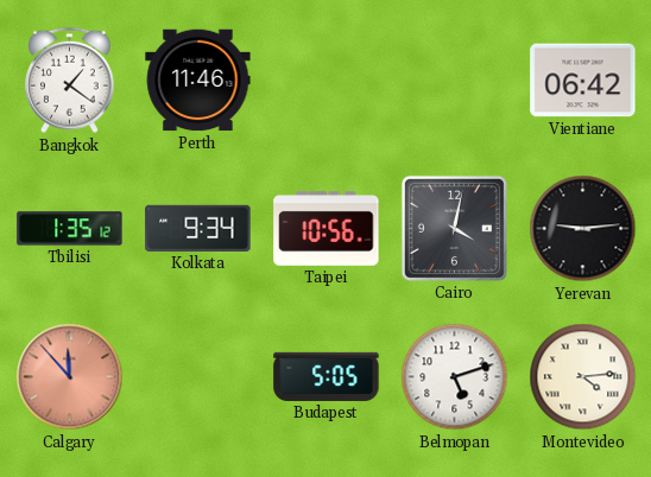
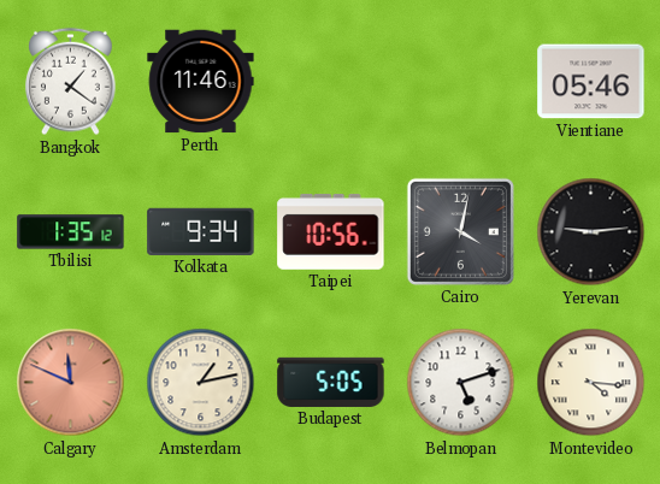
Vientiane: 06:42 -> 05:46
Calgary: 11:53 -> 11:49
Amsterdam: none -> 1:13
Montevideo: 4:14 -> 4:16
